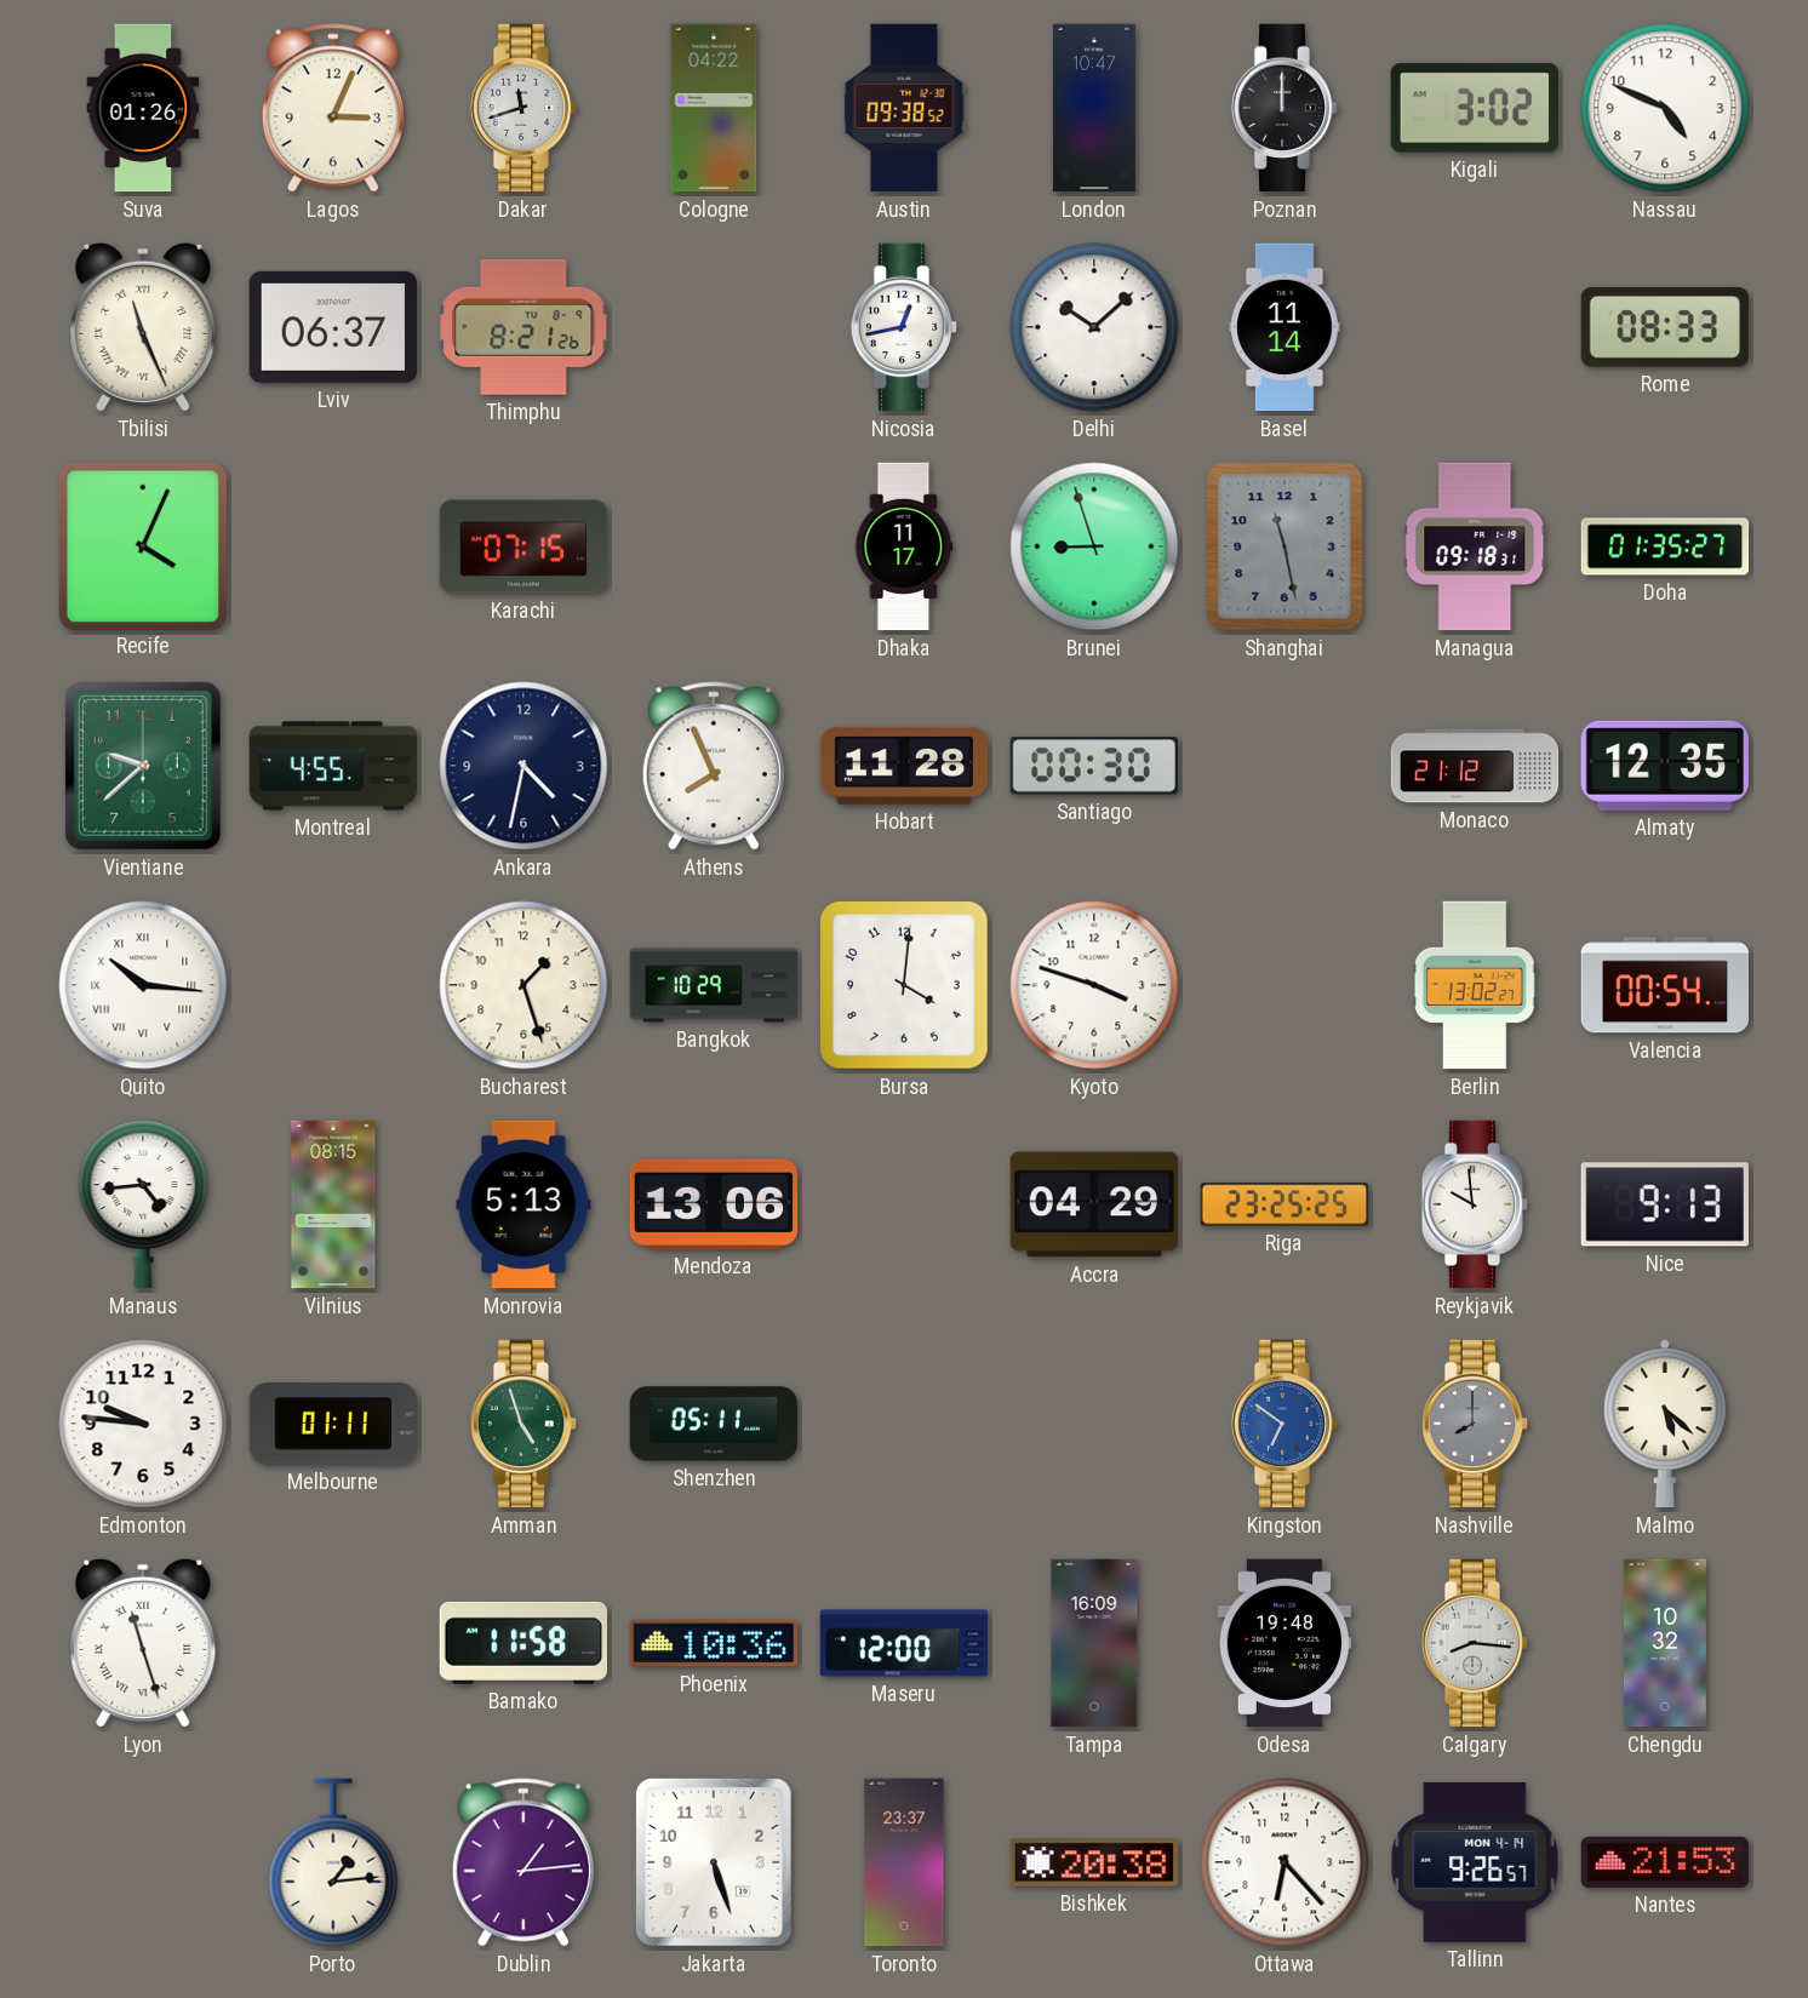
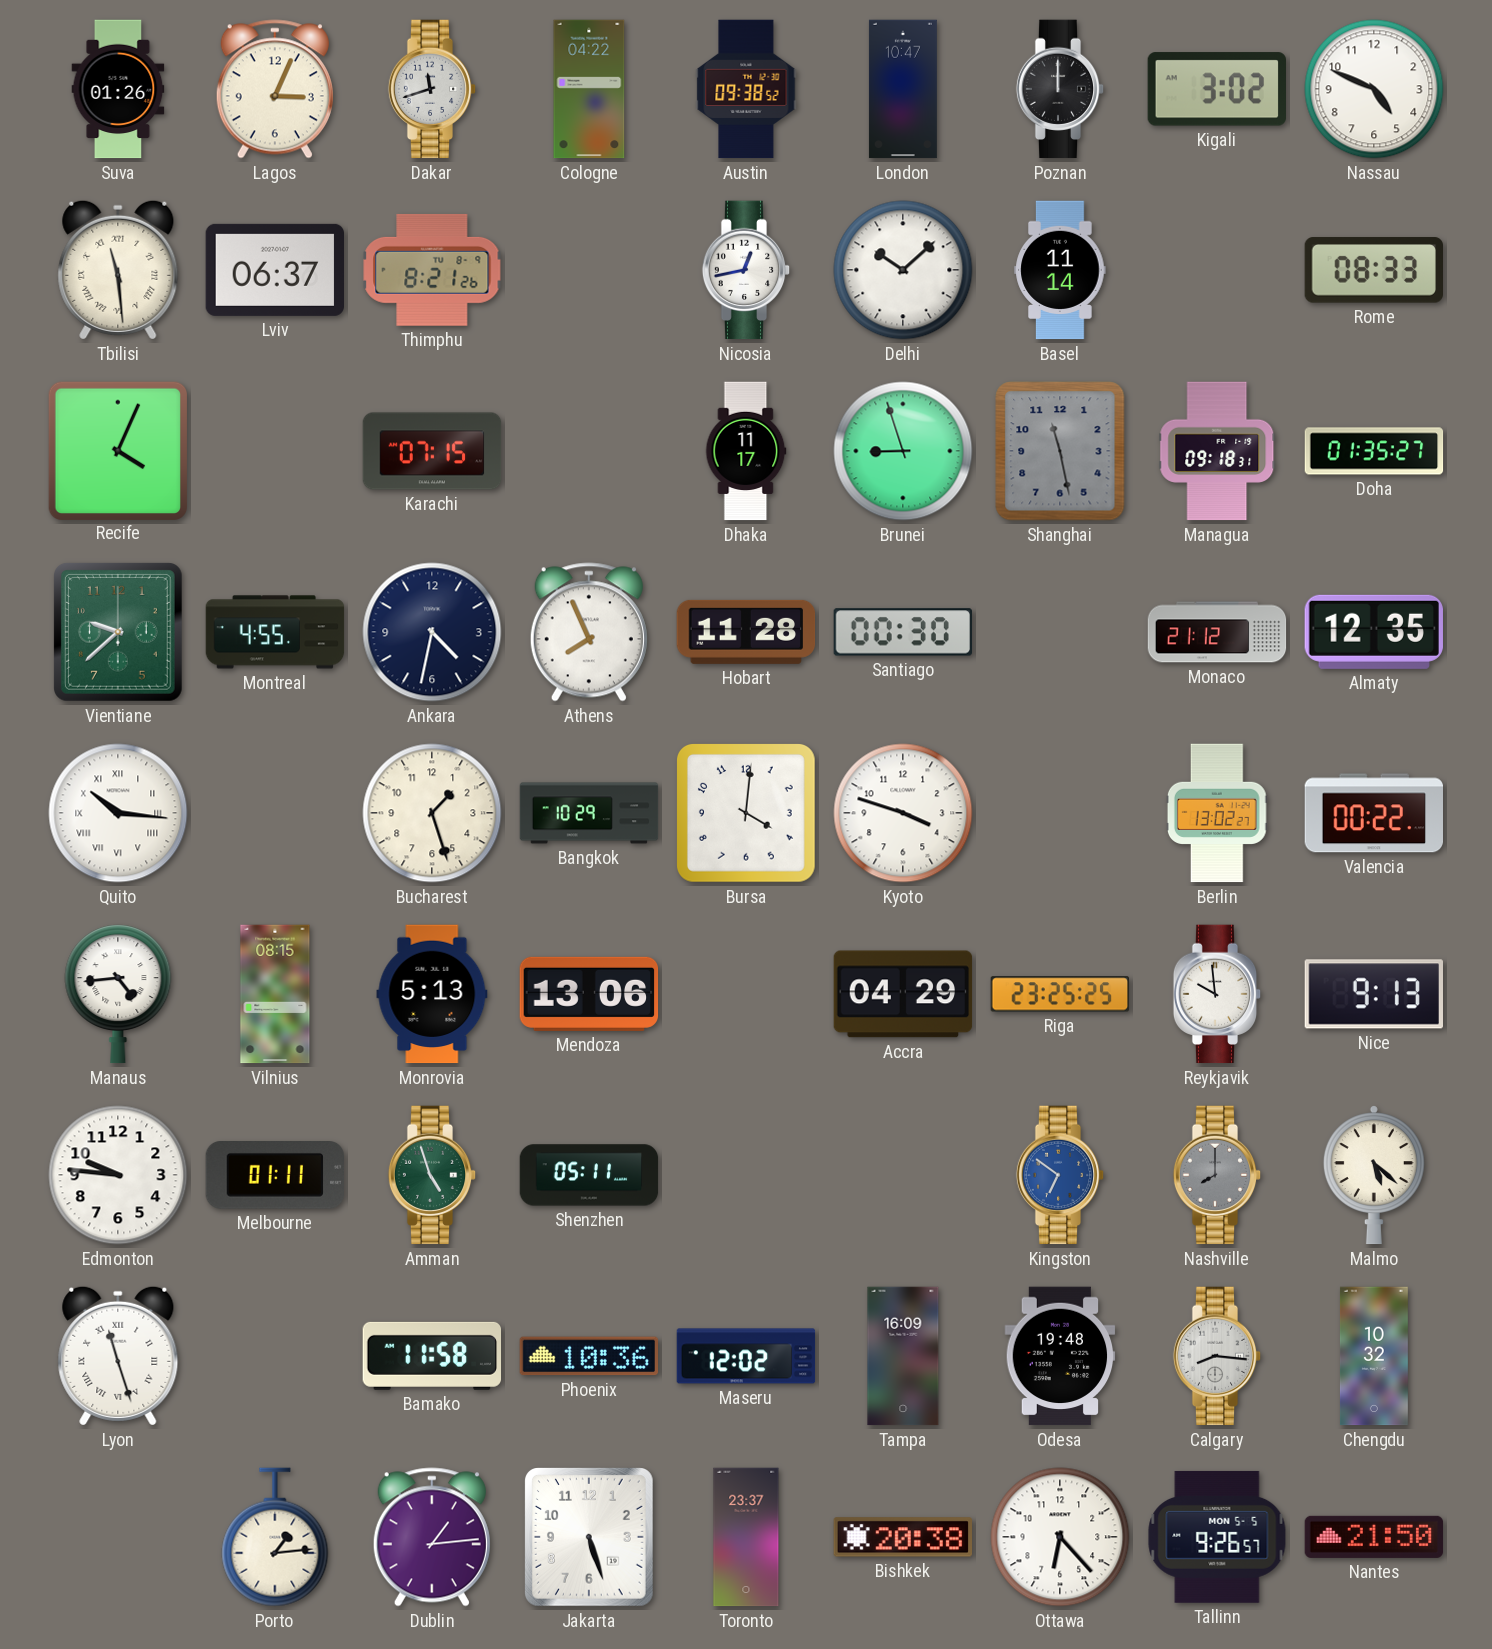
Tbilisi: 11:26 -> 11:29
Valencia: 00:54 -> 00:22
Maseru: 12:00 -> 12:02
Tallinn date: MON 4-14 -> MON 5-5
Nantes: 21:53 -> 21:50
